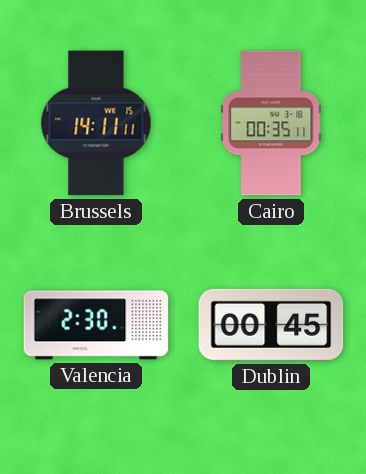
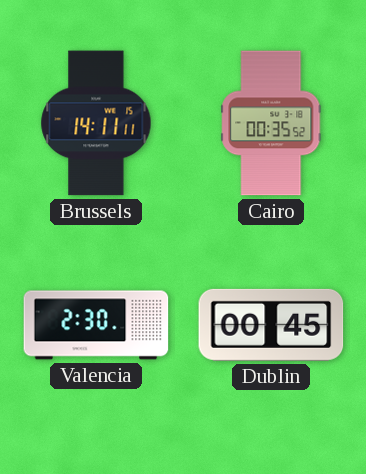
Cairo: 00:35:11 -> 00:35:52
